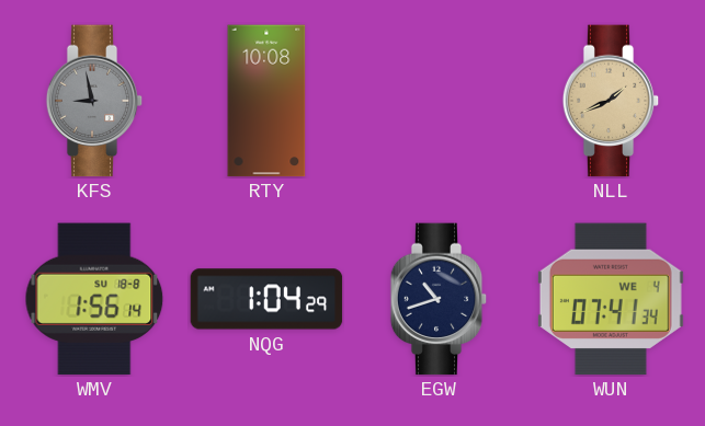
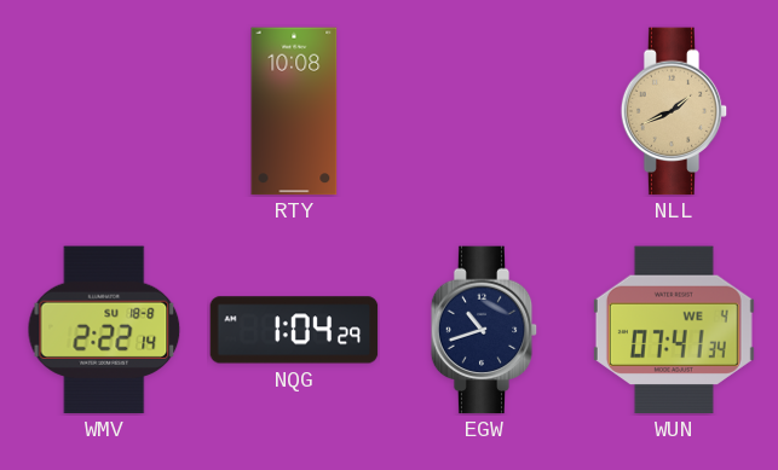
KFS: 8:58 -> none
WMV: 1:56 -> 2:22
